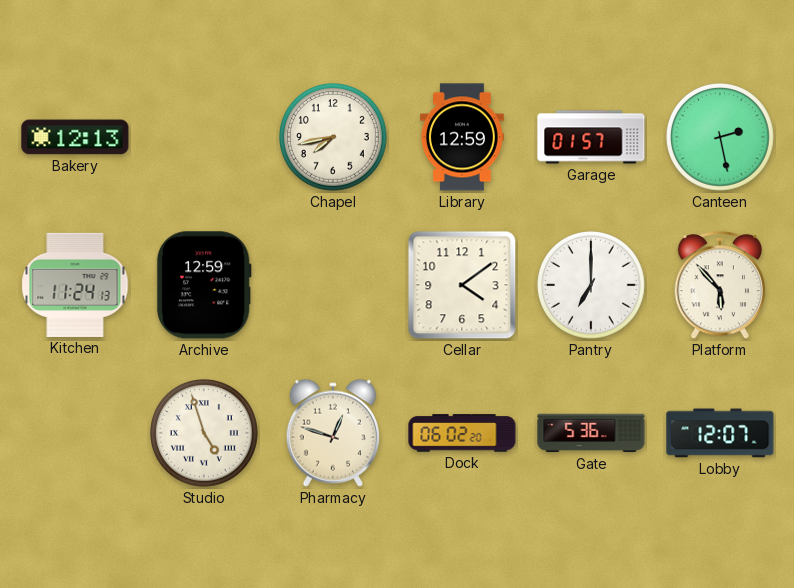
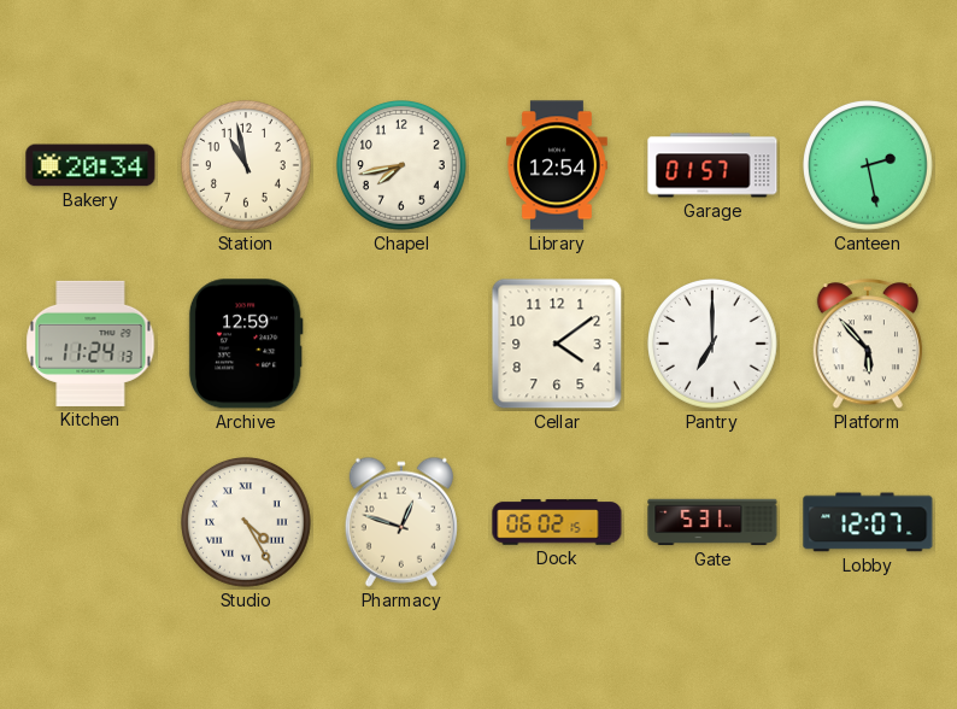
Bakery: 12:13 -> 20:34
Station: none -> 10:58
Library: 12:59 -> 12:54
Studio: 4:57 -> 4:25
Dock: 06:02:20 -> 06:02:15
Gate: 5:36 -> 5:31
